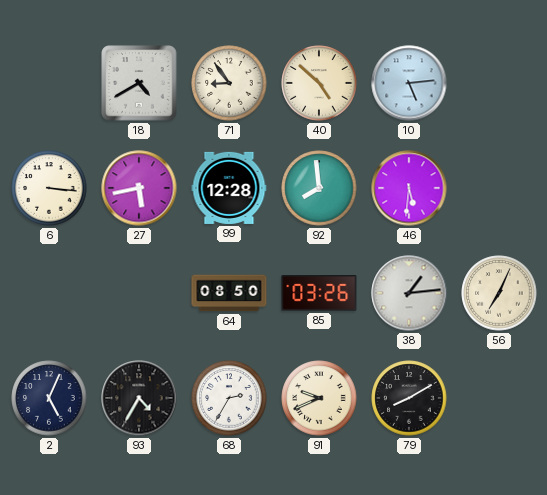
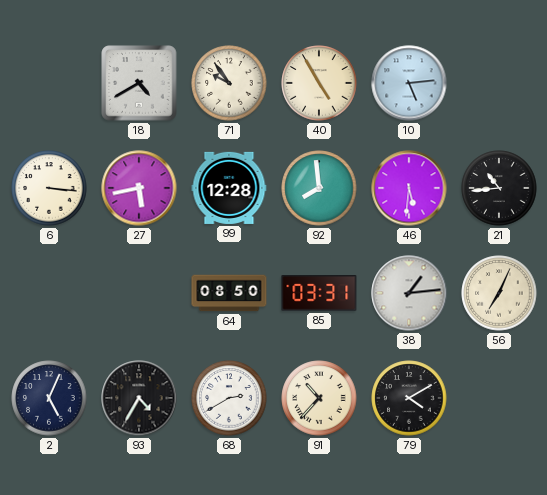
71: 8:54 -> 9:54
40: 4:52 -> 4:55
21: none -> 10:44
85: 03:26 -> 03:31
68: 2:35 -> 2:40
91: 9:41 -> 10:37
79: 8:10 -> 4:10
